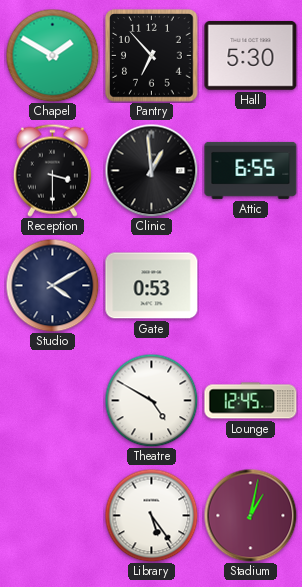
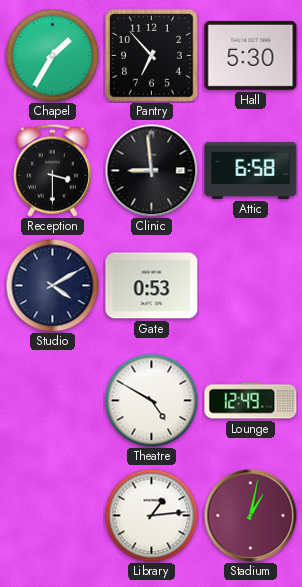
Chapel: 1:50 -> 1:35
Clinic: 12:59 -> 8:59
Attic: 6:55 -> 6:58
Lounge: 12:45 -> 12:49
Library: 5:24 -> 1:14
